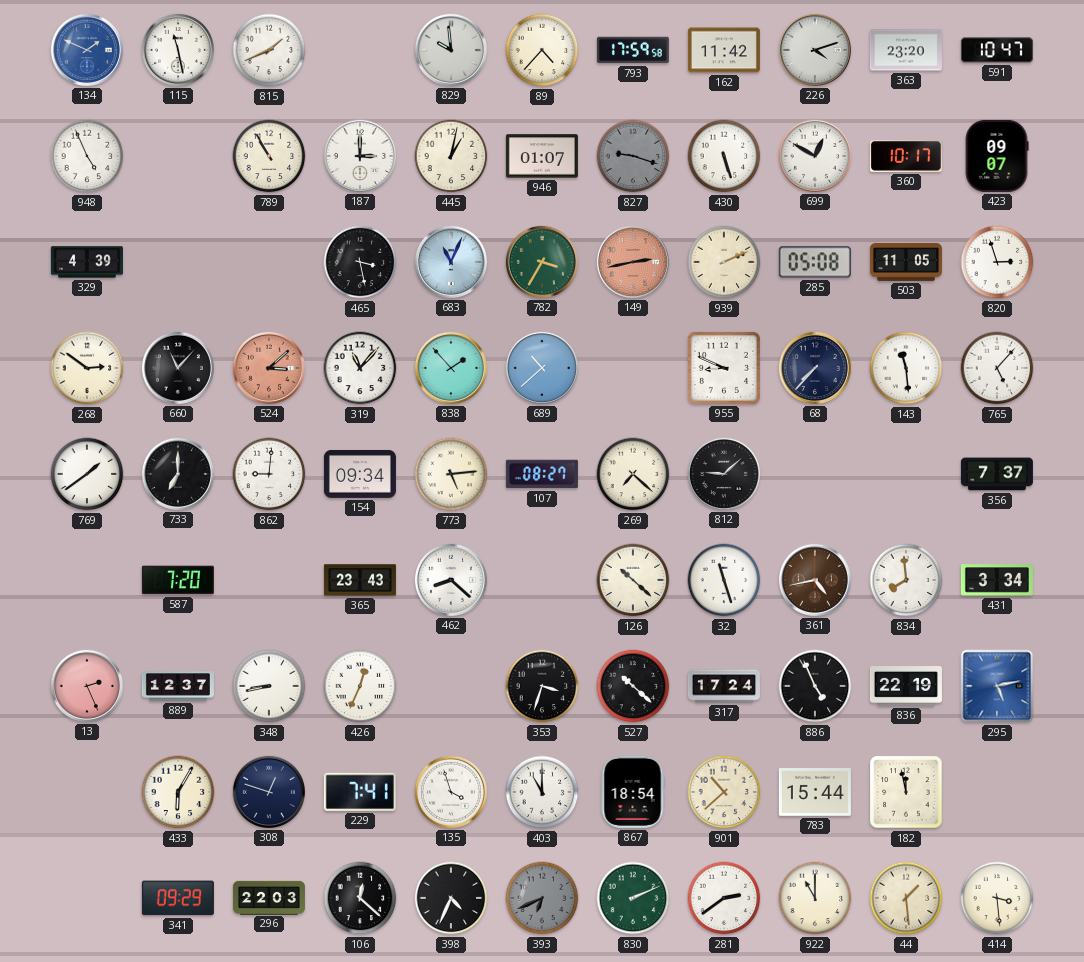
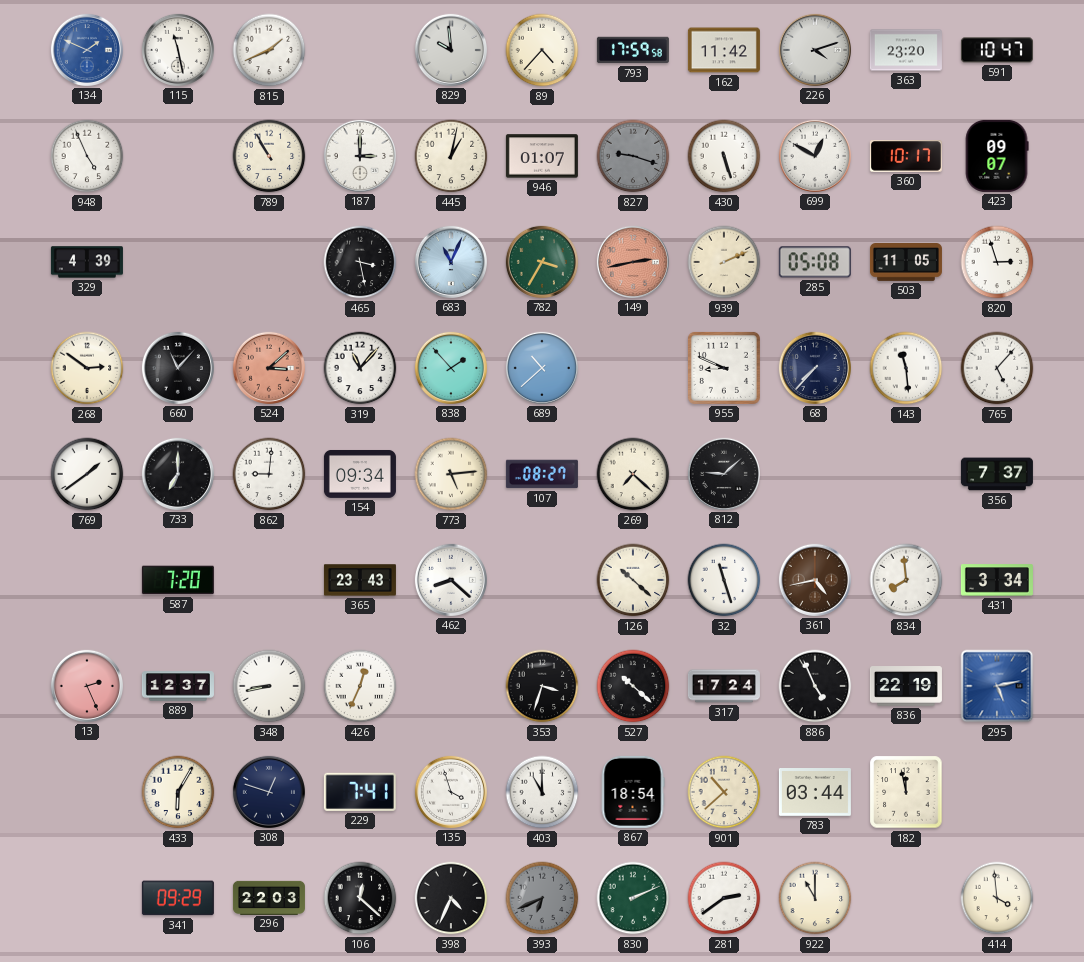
783: 15:44 -> 03:44
44: 1:29 -> none
414: 3:29 -> 3:59
